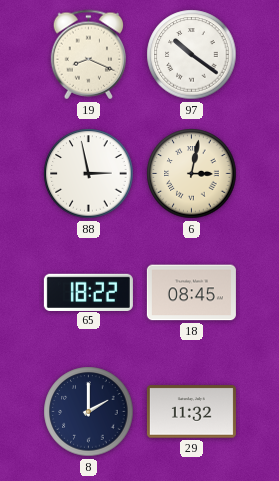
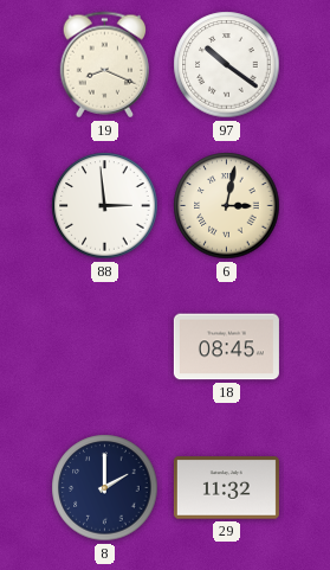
88: 2:58 -> 2:59
65: 18:22 -> none
